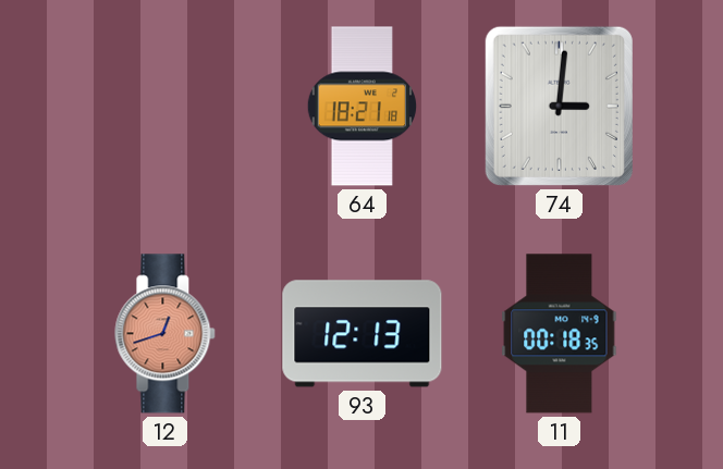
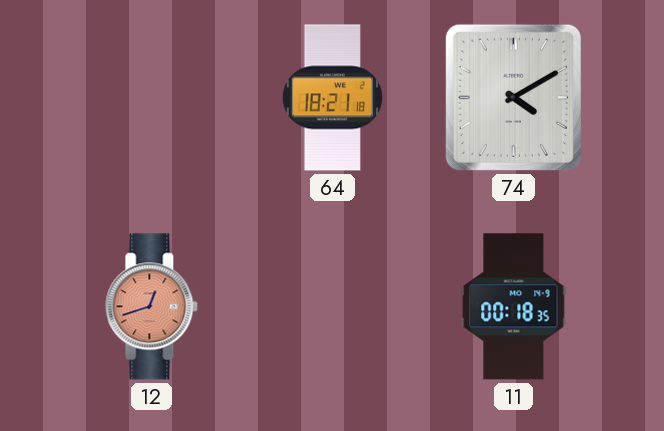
74: 3:01 -> 4:10
93: 12:13 -> none
